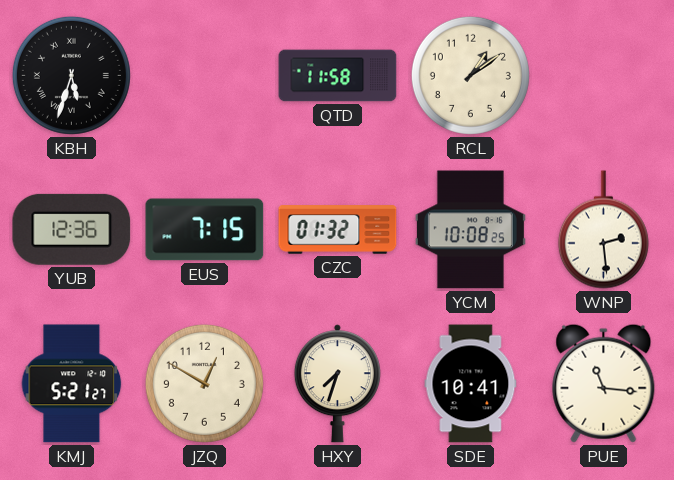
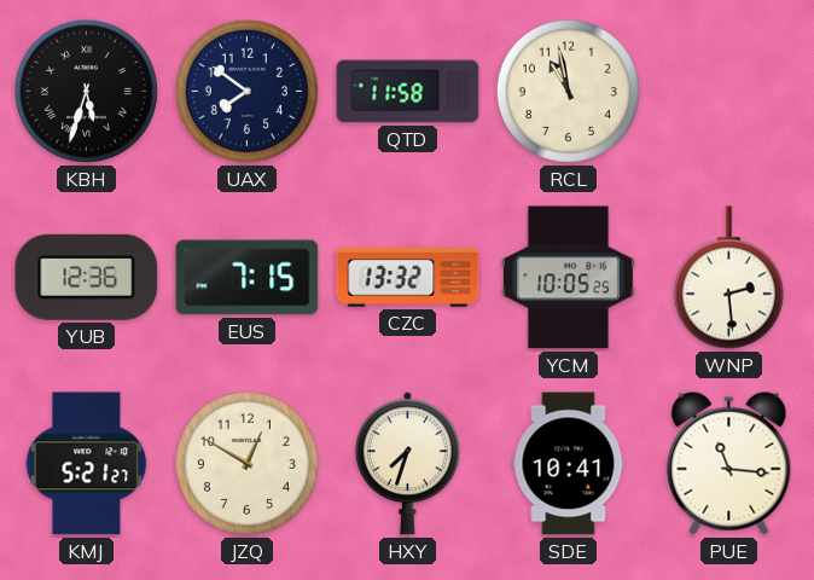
UAX: none -> 7:51
RCL: 1:09 -> 10:58
CZC: 01:32 -> 13:32
YCM: 10:08 -> 10:05
